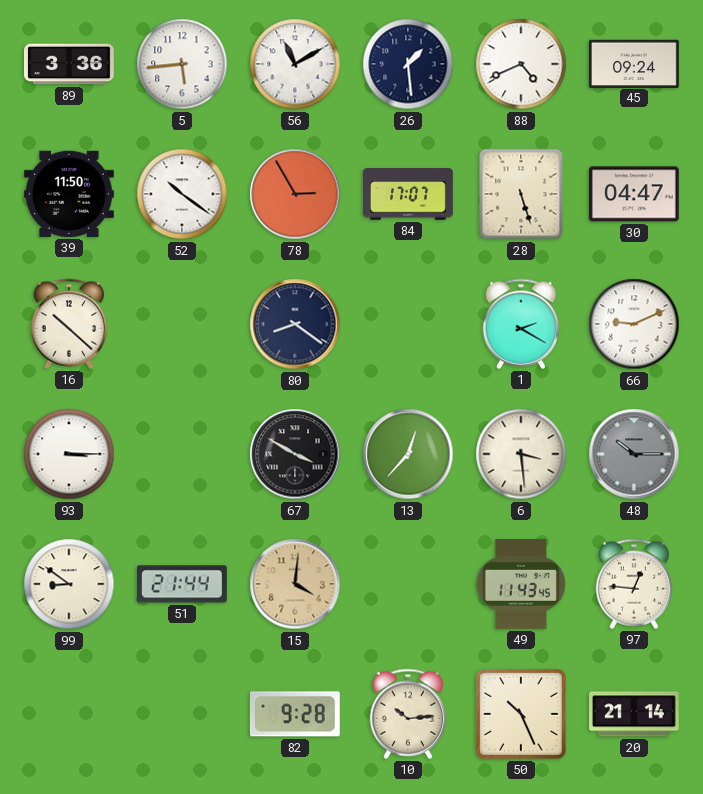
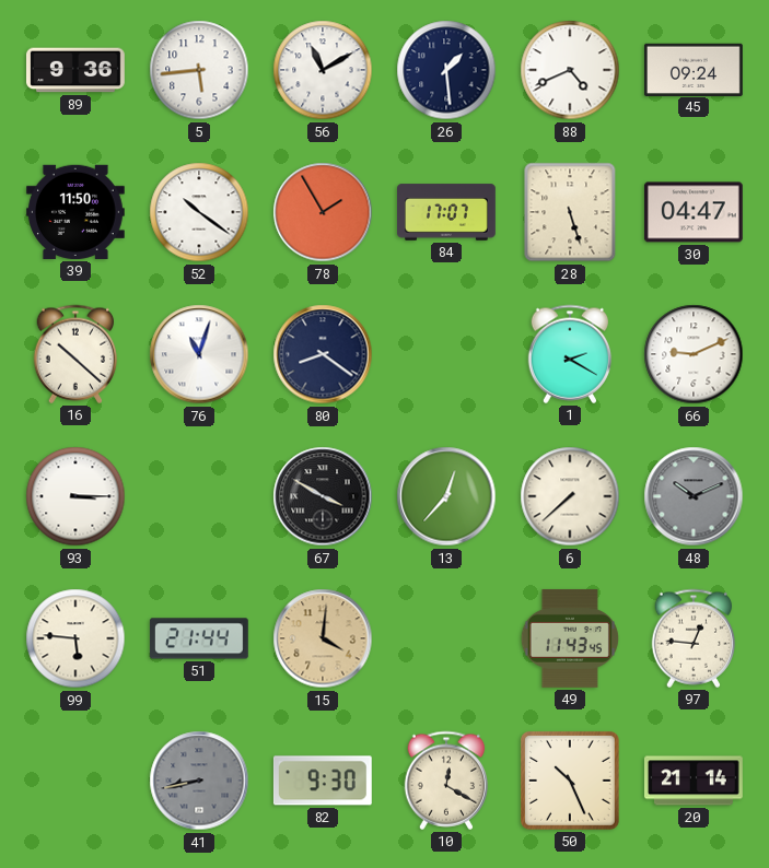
89: 3:36 -> 9:36
78: 2:55 -> 1:55
76: none -> 11:03
6: 3:29 -> 7:38
48: 10:15 -> 10:11
99: 8:51 -> 5:46
41: none -> 8:43
82: 9:28 -> 9:30
10: 10:14 -> 12:20
